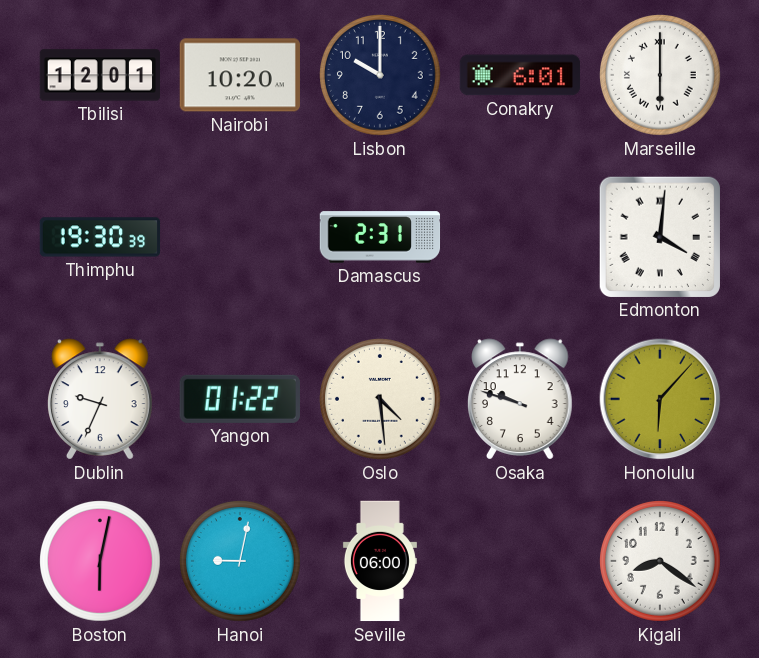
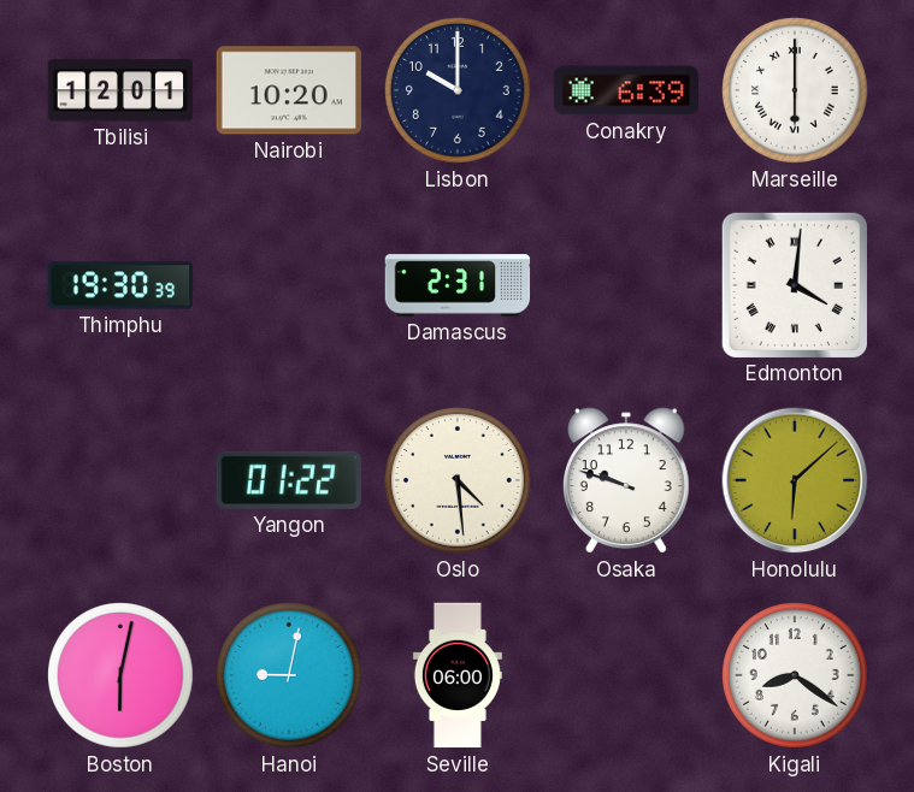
Conakry: 6:01 -> 6:39
Dublin: 9:34 -> none
Honolulu: 6:07 -> 6:08
